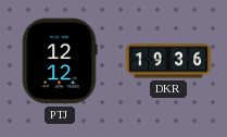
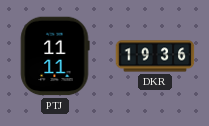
PTJ: 12:12 -> 11:11
